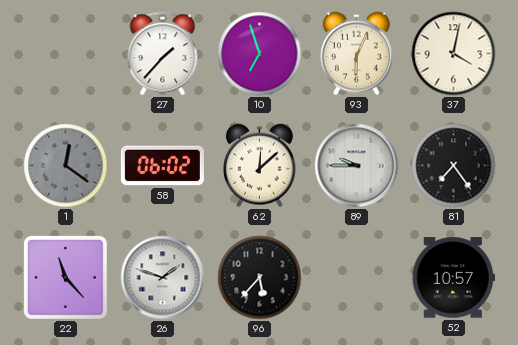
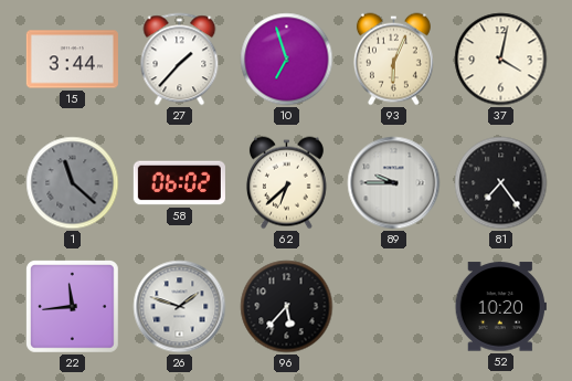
15: none -> 3:44
1: 12:21 -> 11:22
62: 12:08 -> 6:38
22: 11:23 -> 11:44
52: 10:57 -> 10:20
